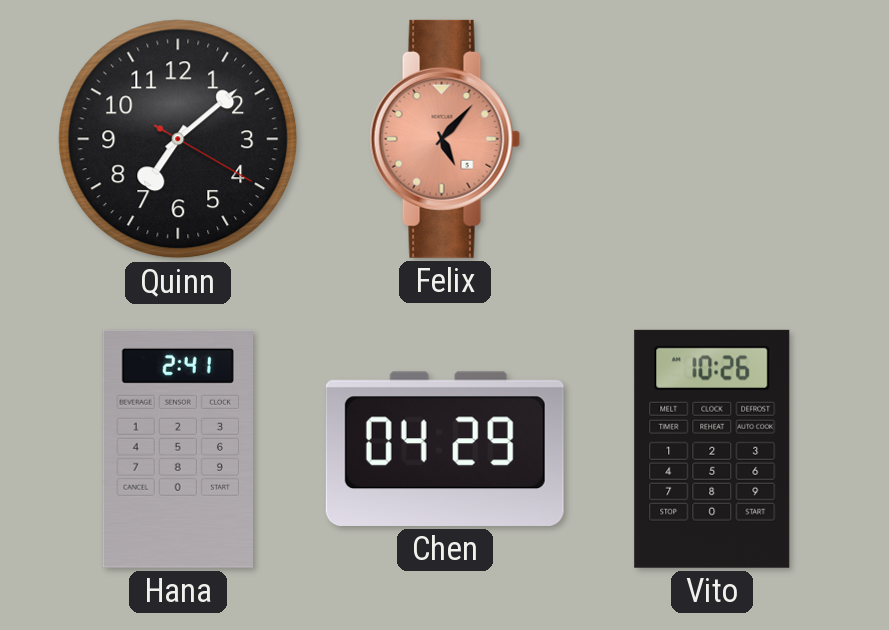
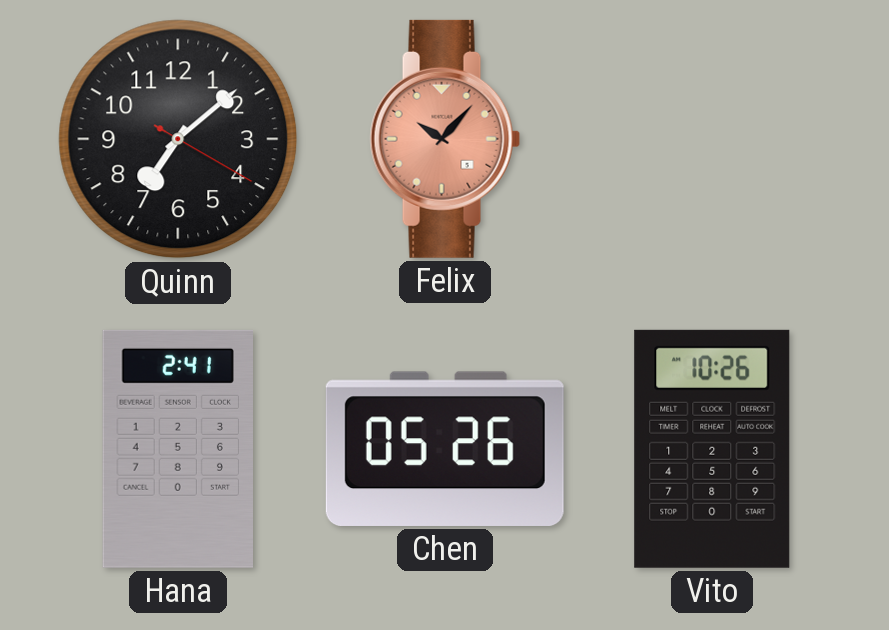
Felix: 5:07 -> 10:07
Chen: 04:29 -> 05:26
